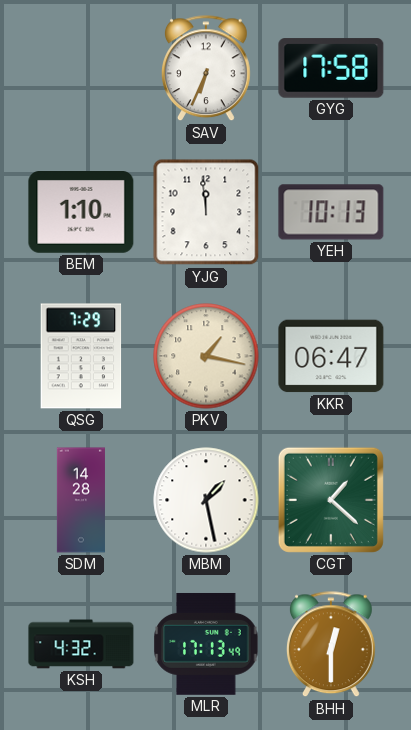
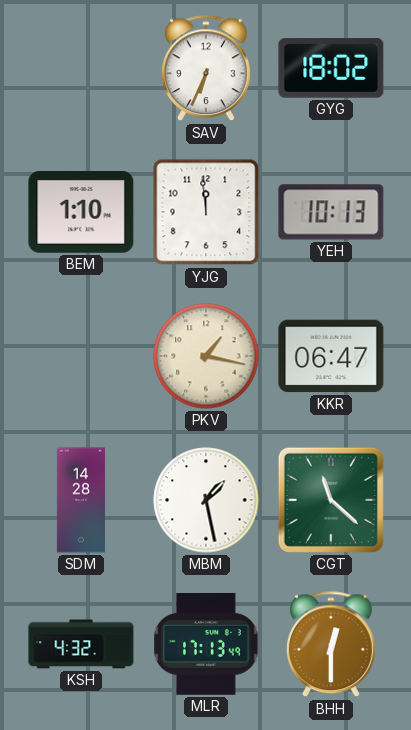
GYG: 17:58 -> 18:02
QSG: 7:29 -> none
CGT: 1:22 -> 11:22
